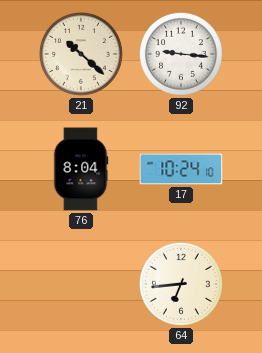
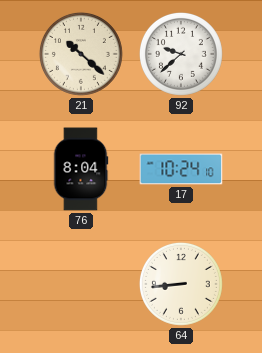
92: 9:16 -> 9:38
64: 6:44 -> 8:44
